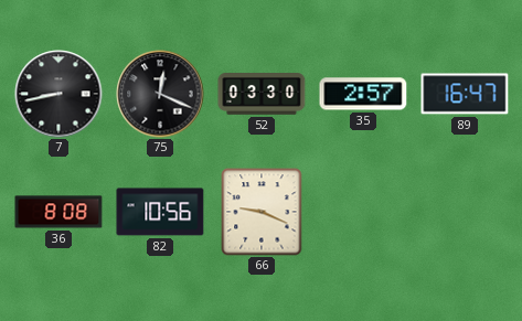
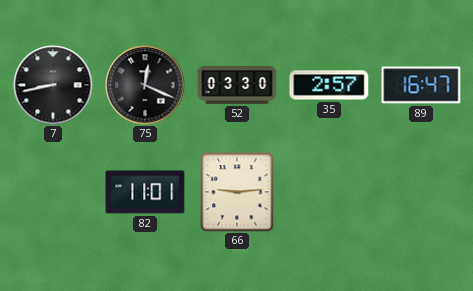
36: 8:08 -> none
82: 10:56 -> 11:01
66: 9:19 -> 9:14
